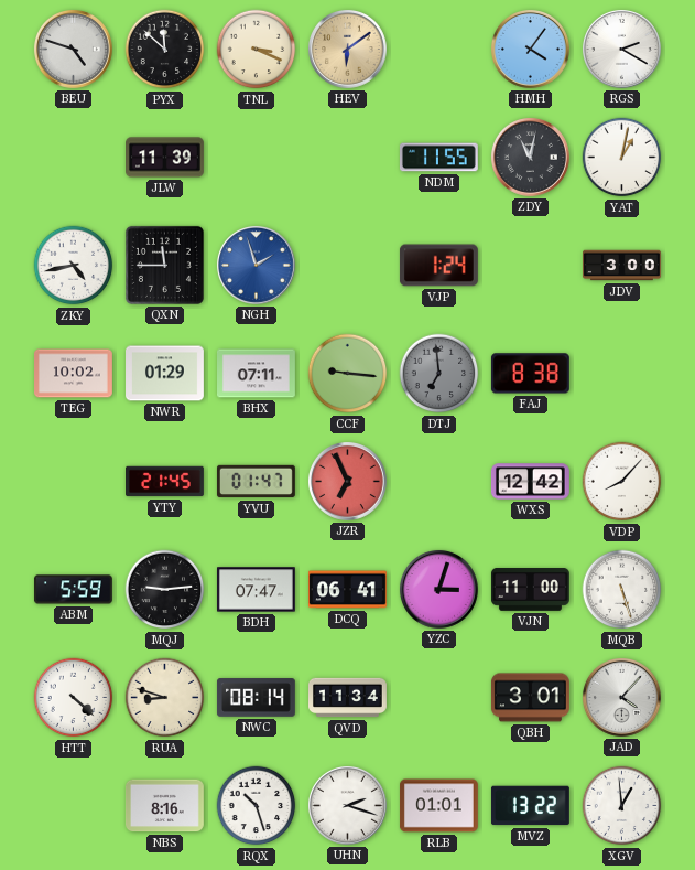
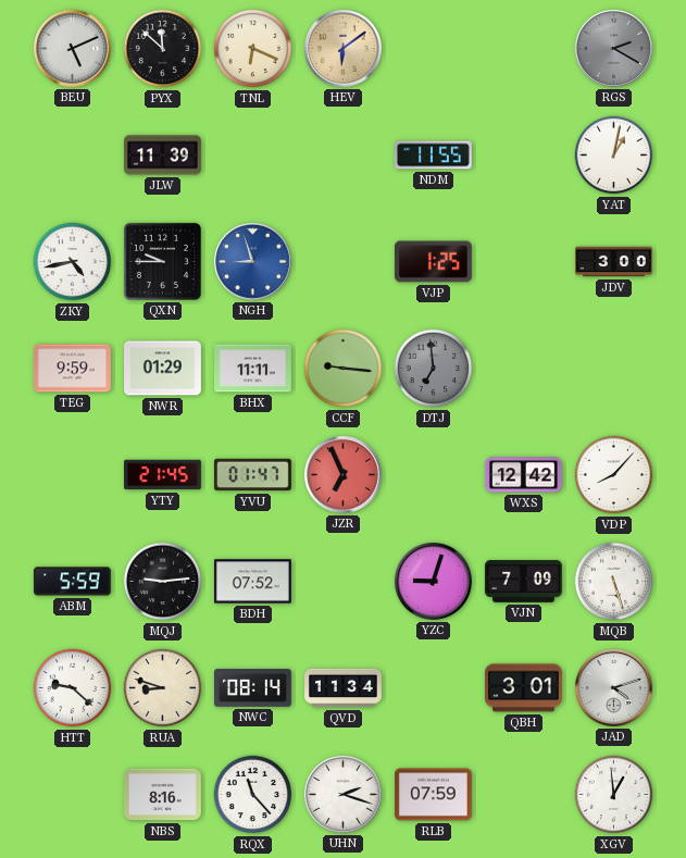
BEU: 4:48 -> 5:11
TNL: 3:19 -> 6:19
HMH: 4:06 -> none
RGS dial: white -> grey
ZDY: 11:02 -> none
QXN: 11:45 -> 9:45
NGH: 1:57 -> 8:57
VJP: 1:24 -> 1:25
TEG: 10:02 -> 9:59
BHX: 07:11 -> 11:11
FAJ: 8:38 -> none
BDH: 07:47 -> 07:52
DCQ: 06:41 -> none
YZC: 3:03 -> 9:03
VJN: 11:00 -> 7:09
HTT: 4:22 -> 9:22
JAD: 4:07 -> 4:12
RQX: 10:27 -> 11:23
RLB: 01:01 -> 07:59
MVZ: 13:22 -> none
